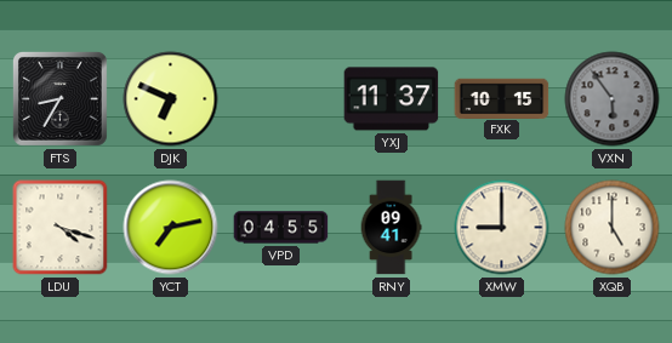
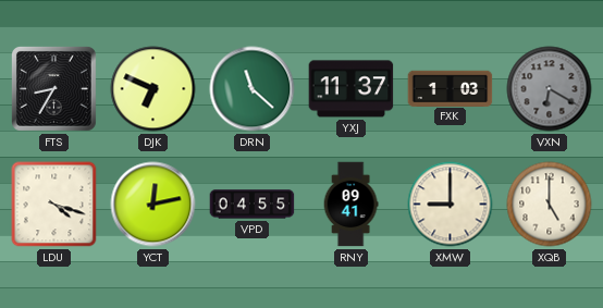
DRN: none -> 11:22
FXK: 10:15 -> 1:03
VXN: 5:54 -> 6:20
YCT: 7:13 -> 12:13
